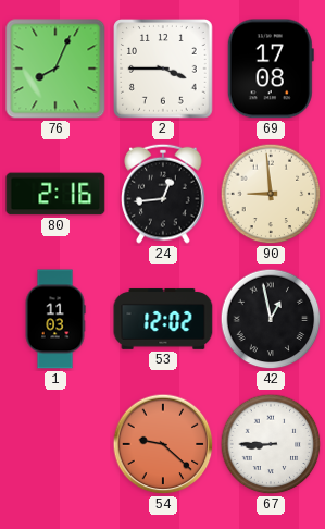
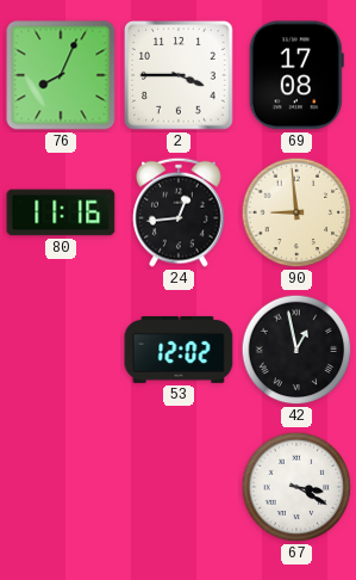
80: 2:16 -> 11:16
1: 11:03 -> none
54: 9:22 -> none
67: 8:45 -> 3:20
